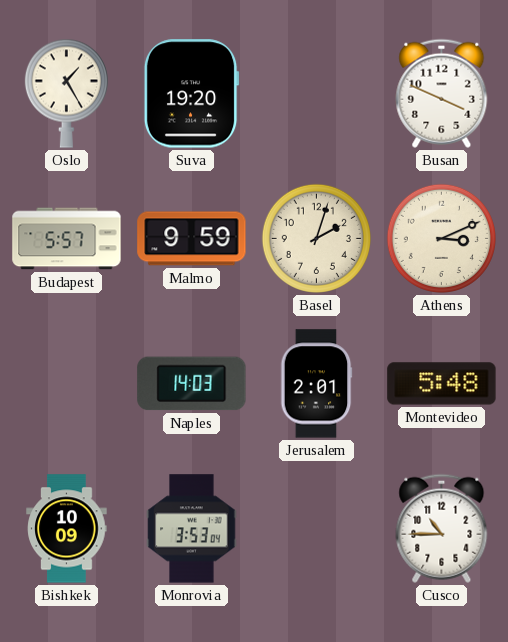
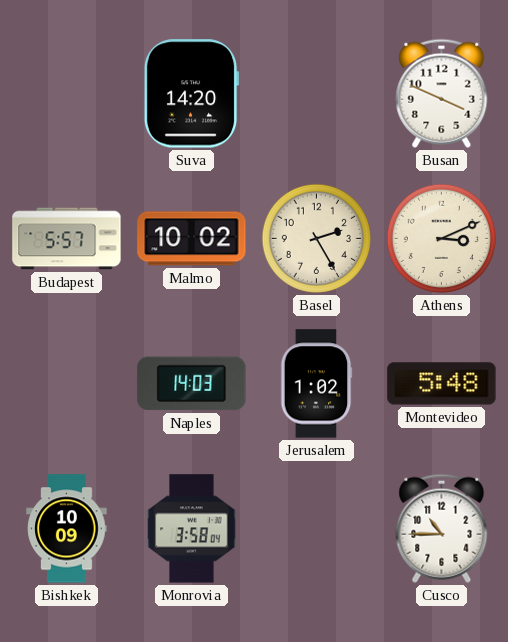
Oslo: 1:25 -> none
Suva: 19:20 -> 14:20
Malmo: 9:59 -> 10:02
Basel: 2:03 -> 2:25
Jerusalem: 2:01 -> 1:02
Monrovia: 3:53 -> 3:58
